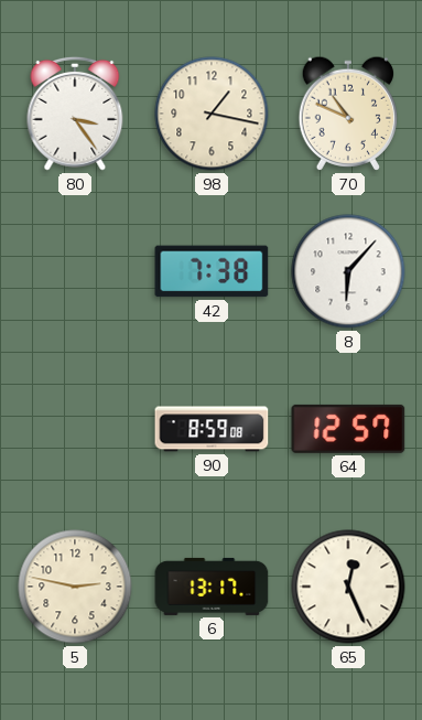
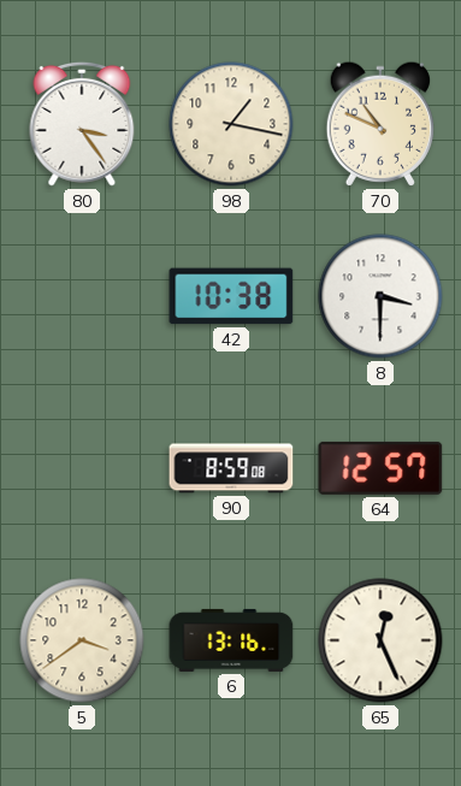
42: 7:38 -> 10:38
8: 6:07 -> 3:30
5: 2:47 -> 3:39
6: 13:17 -> 13:16
